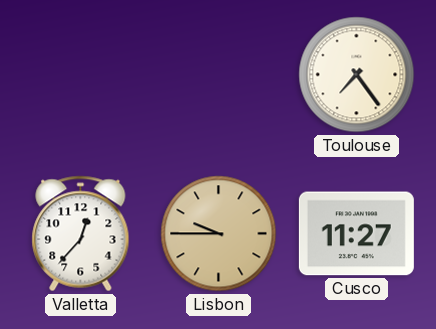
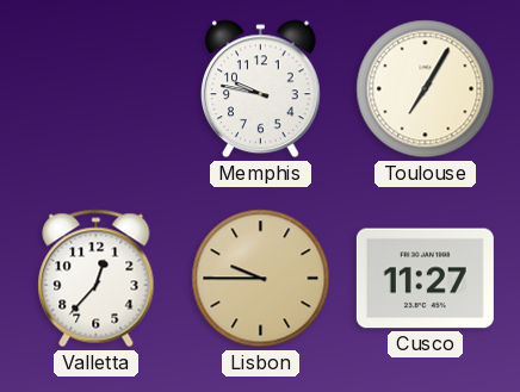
Memphis: none -> 9:47
Toulouse: 7:24 -> 7:05
